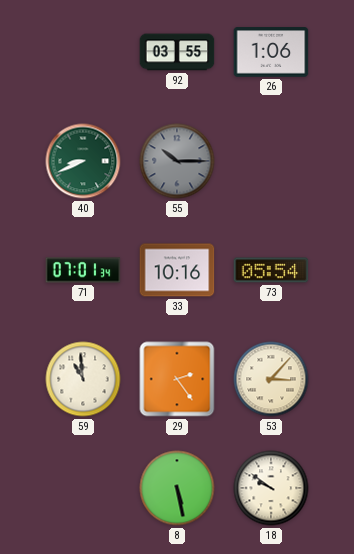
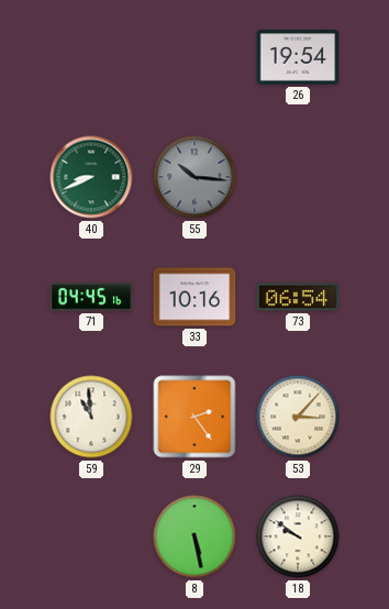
92: 03:55 -> none
26: 1:06 -> 19:54
55: 10:15 -> 10:16
71: 07:01 -> 04:45
73: 05:54 -> 06:54
